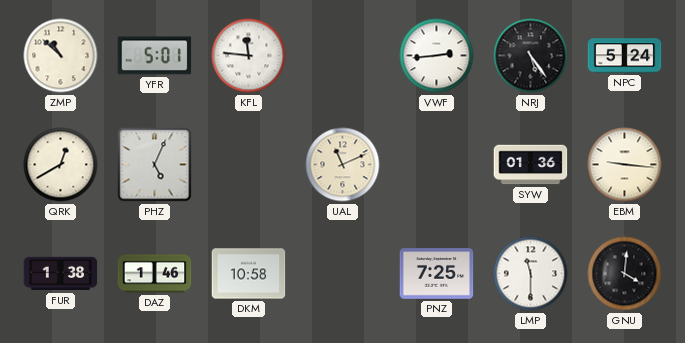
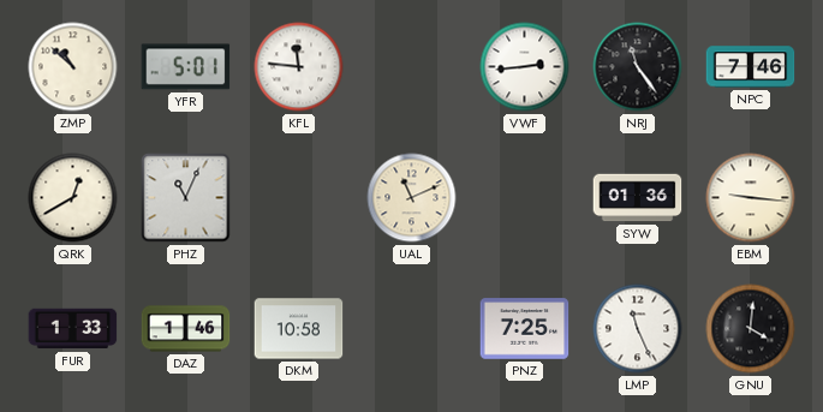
NRJ: 5:24 -> 11:24
NPC: 5:24 -> 7:46
PHZ: 5:04 -> 11:04
FUR: 1:38 -> 1:33
LMP: 11:30 -> 11:26
